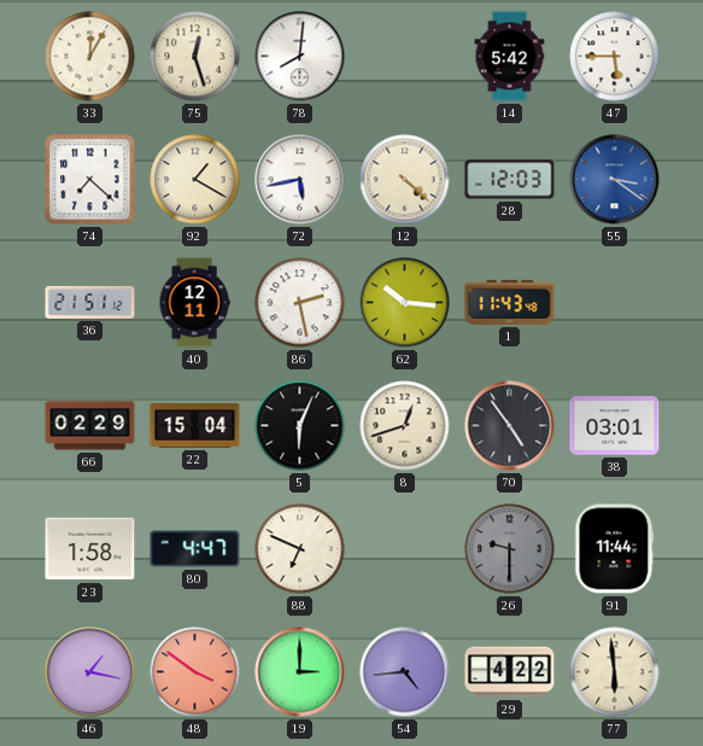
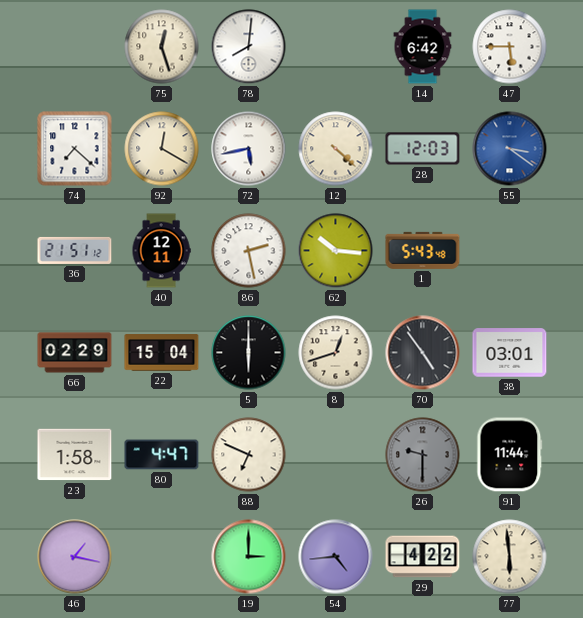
33: 12:05 -> none
14: 5:42 -> 6:42
92: 1:20 -> 12:20
1: 11:43 -> 5:43
5: 6:04 -> 6:00
48: 3:51 -> none
